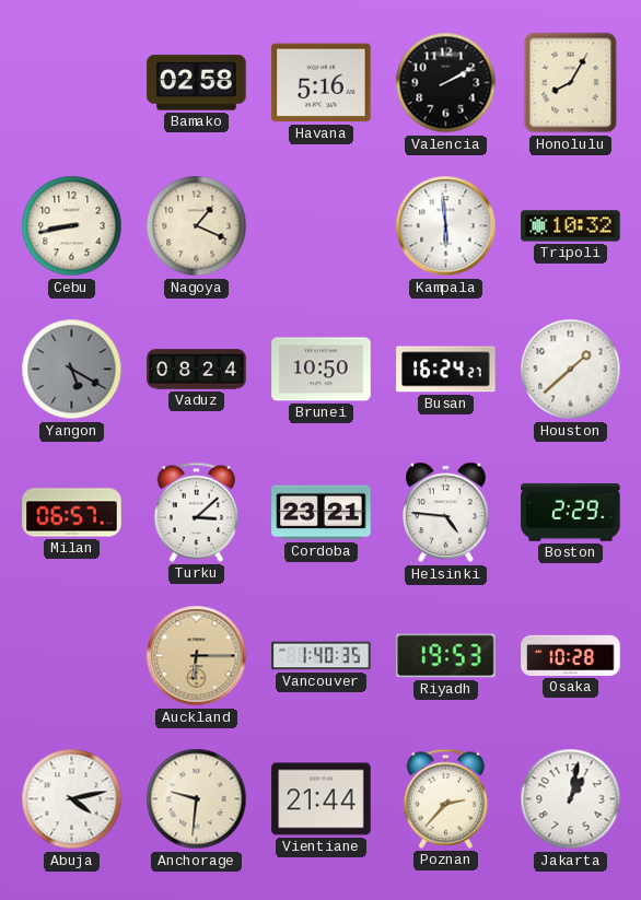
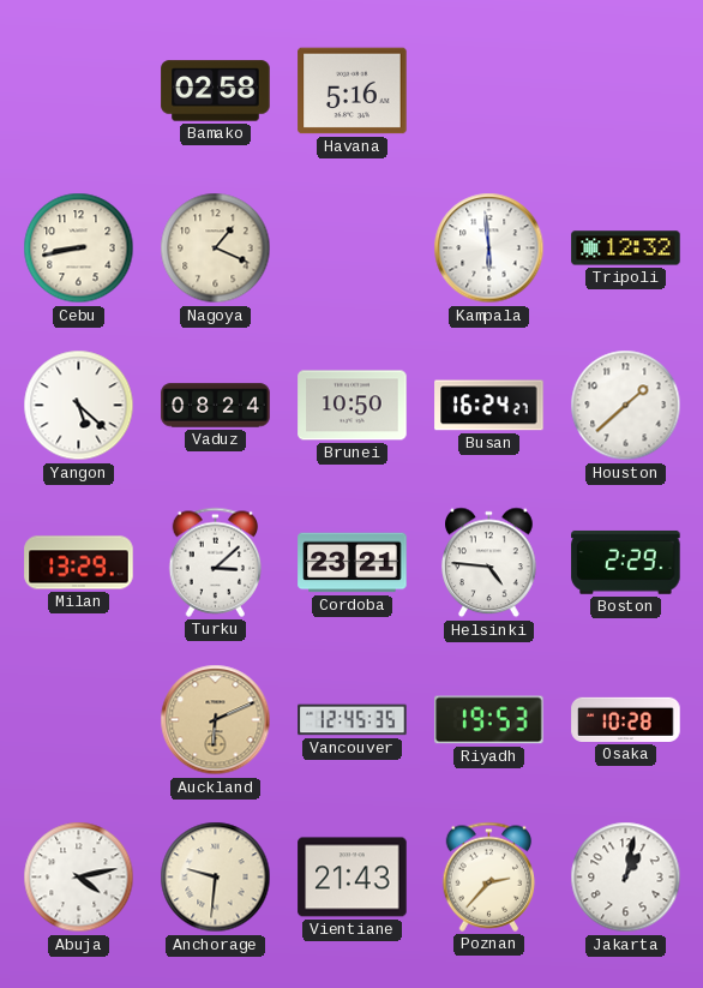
Valencia: 2:10 -> none
Honolulu: 8:05 -> none
Tripoli: 10:32 -> 12:32
Yangon: 5:20 -> 5:22
Yangon dial: grey -> white
Milan: 06:57 -> 13:29
Auckland: 6:15 -> 6:11
Vancouver: 1:40 -> 12:45
Vientiane: 21:44 -> 21:43
